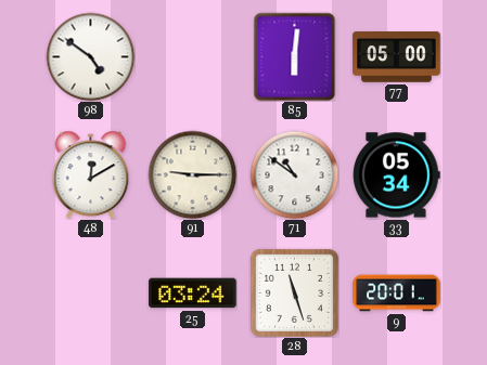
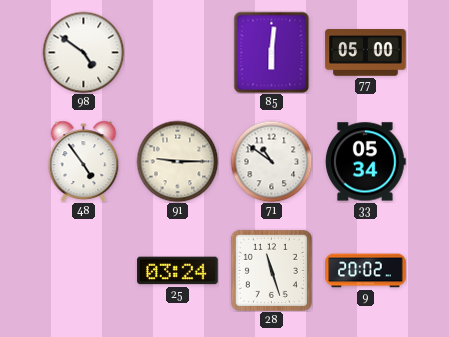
48: 12:10 -> 4:54
9: 20:01 -> 20:02
